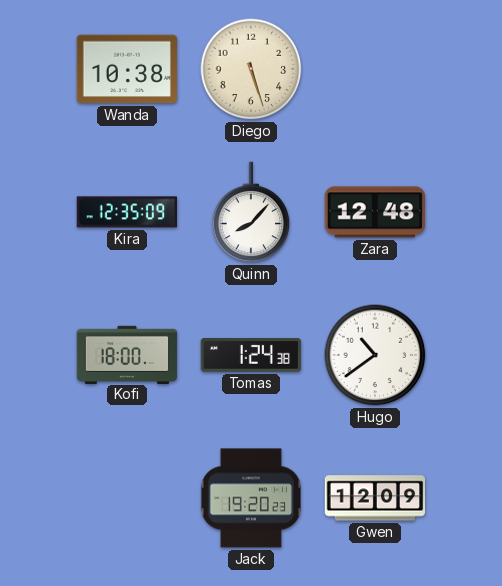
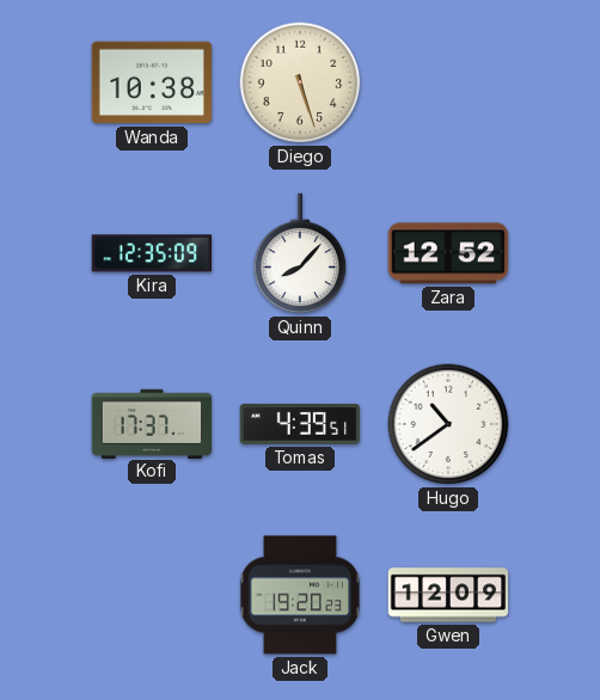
Zara: 12:48 -> 12:52
Kofi: 18:00 -> 17:37
Tomas: 1:24 -> 4:39
